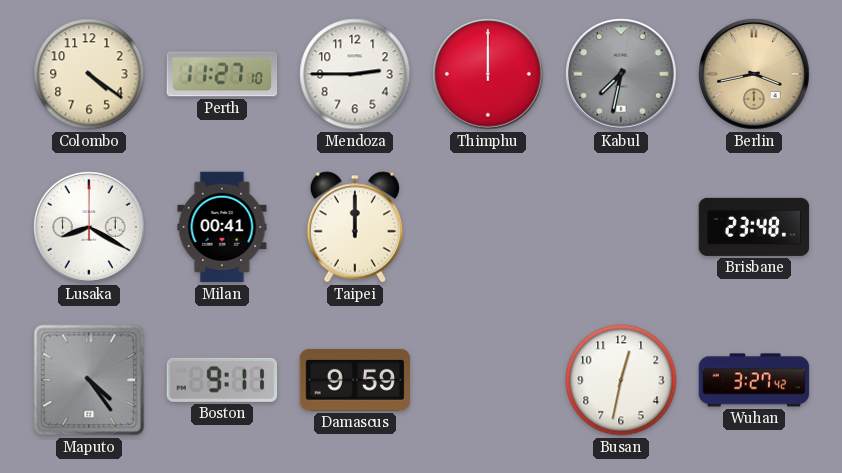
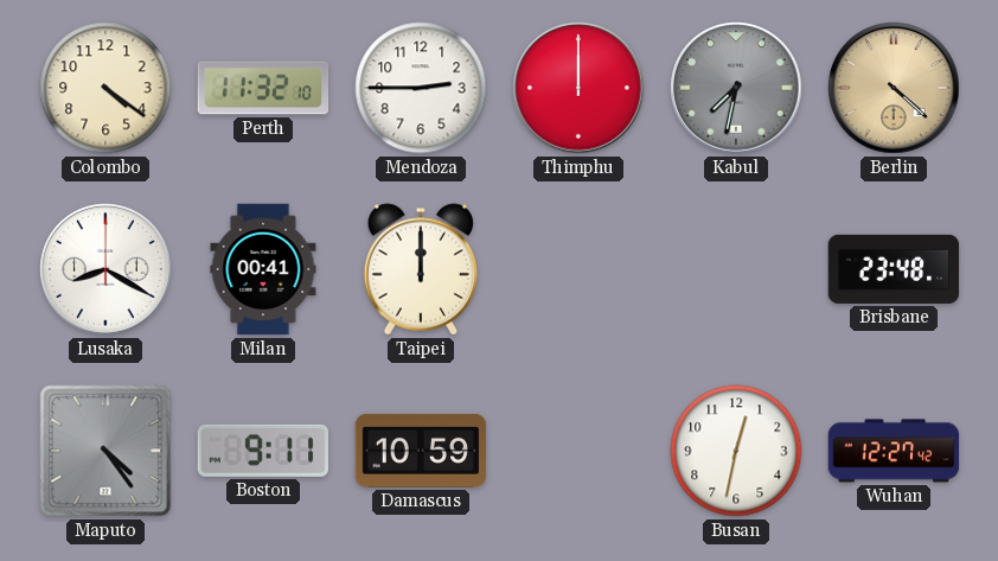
Perth: 11:27 -> 11:32
Berlin: 3:43 -> 4:22
Damascus: 9:59 -> 10:59
Wuhan: 3:27 -> 12:27
